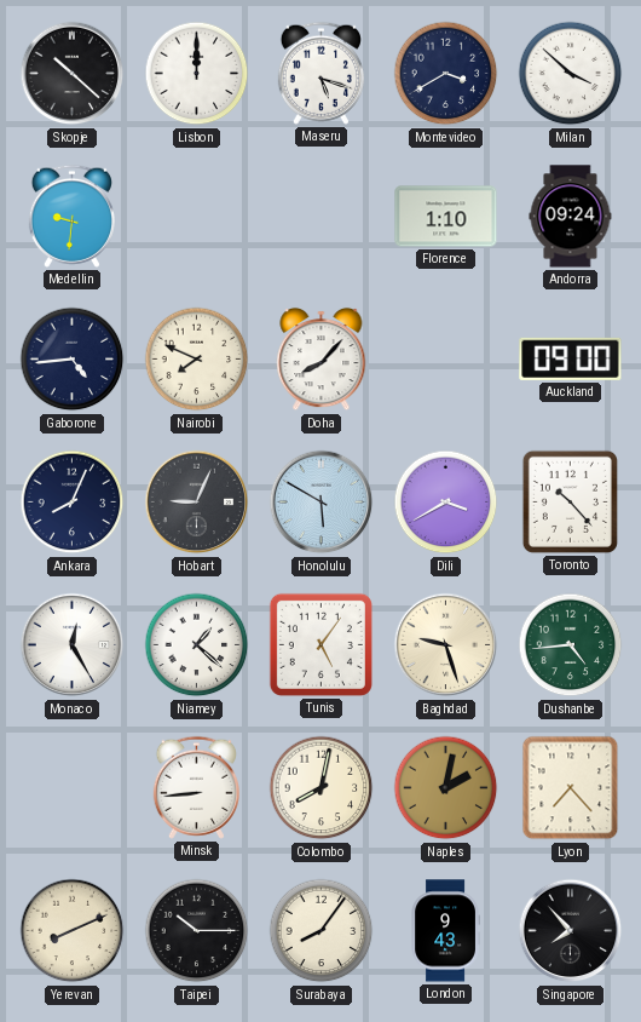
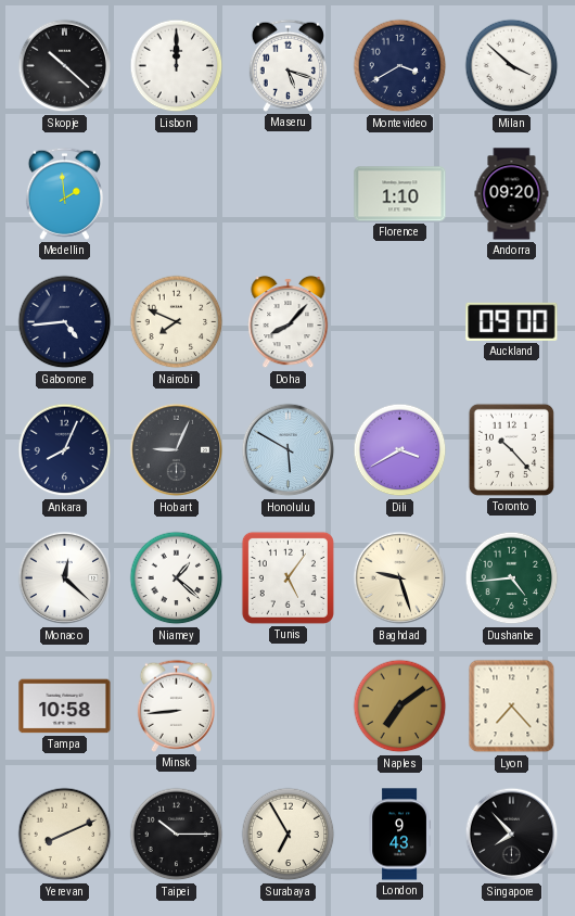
Medellin: 9:31 -> 1:59
Andorra: 09:24 -> 09:20
Monaco: 12:25 -> 12:22
Tampa: none -> 10:58
Colombo: 8:02 -> none
Naples: 2:02 -> 7:09
Surabaya: 8:06 -> 6:55
